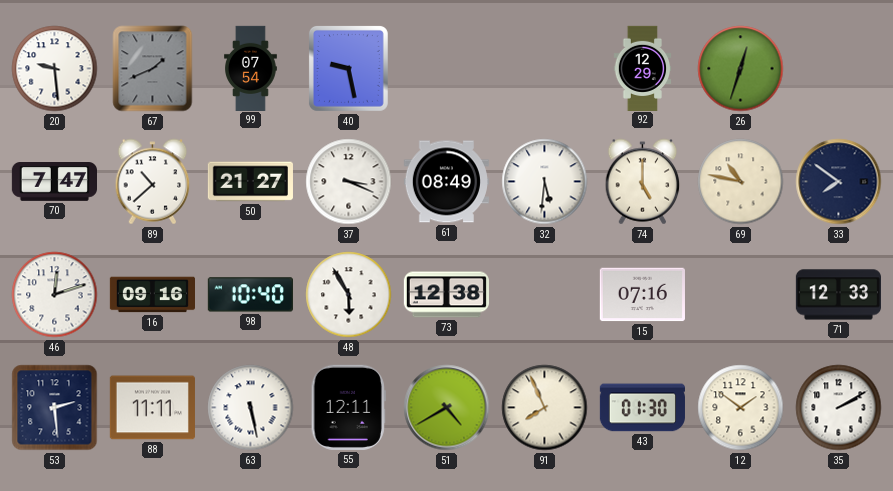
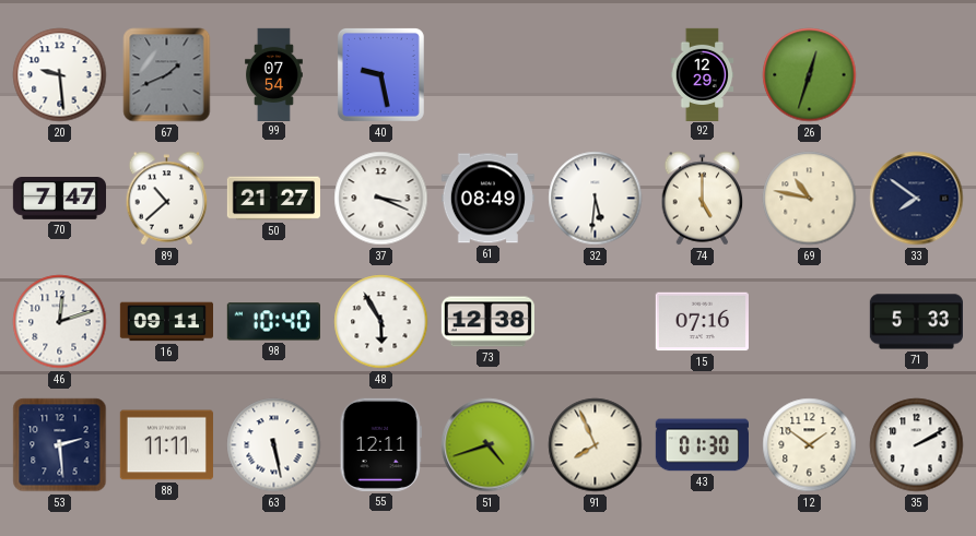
16: 09:16 -> 09:11
71: 12:33 -> 5:33
51: 4:40 -> 4:42
